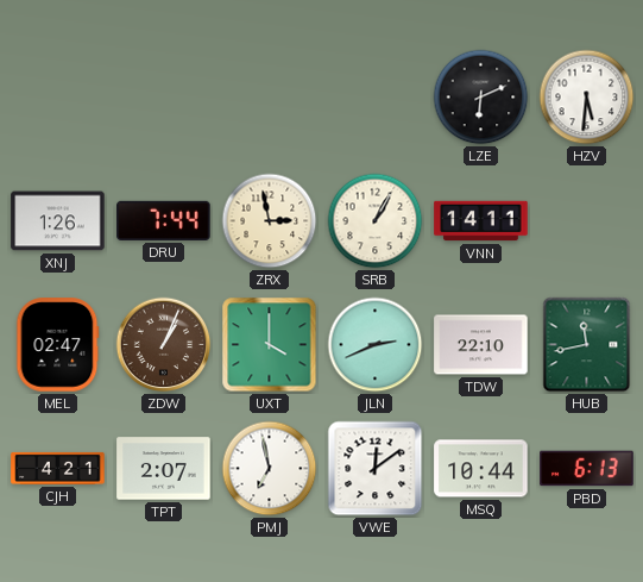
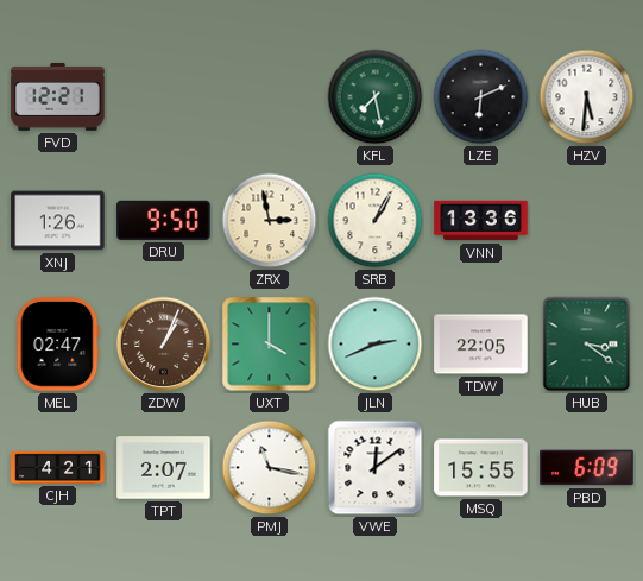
FVD: none -> 12:21
KFL: none -> 7:28
DRU: 7:44 -> 9:50
VNN: 14:11 -> 13:36
TDW: 22:10 -> 22:05
HUB: 11:43 -> 3:21
PMJ: 6:58 -> 11:17
MSQ: 10:44 -> 15:55
PBD: 6:13 -> 6:09
